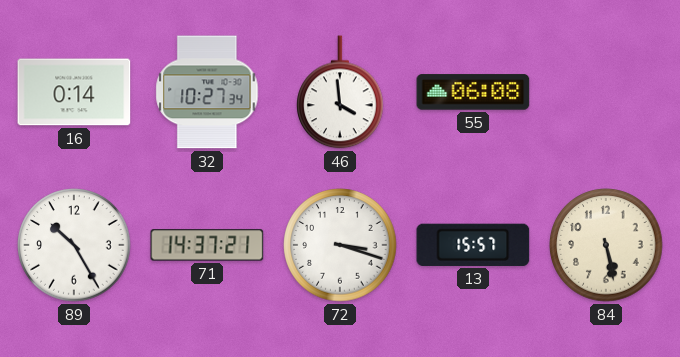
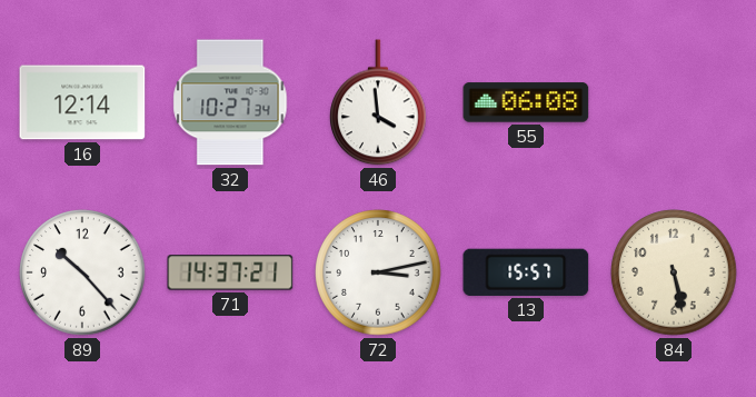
16: 0:14 -> 12:14
89: 10:25 -> 10:23
72: 3:18 -> 3:13
